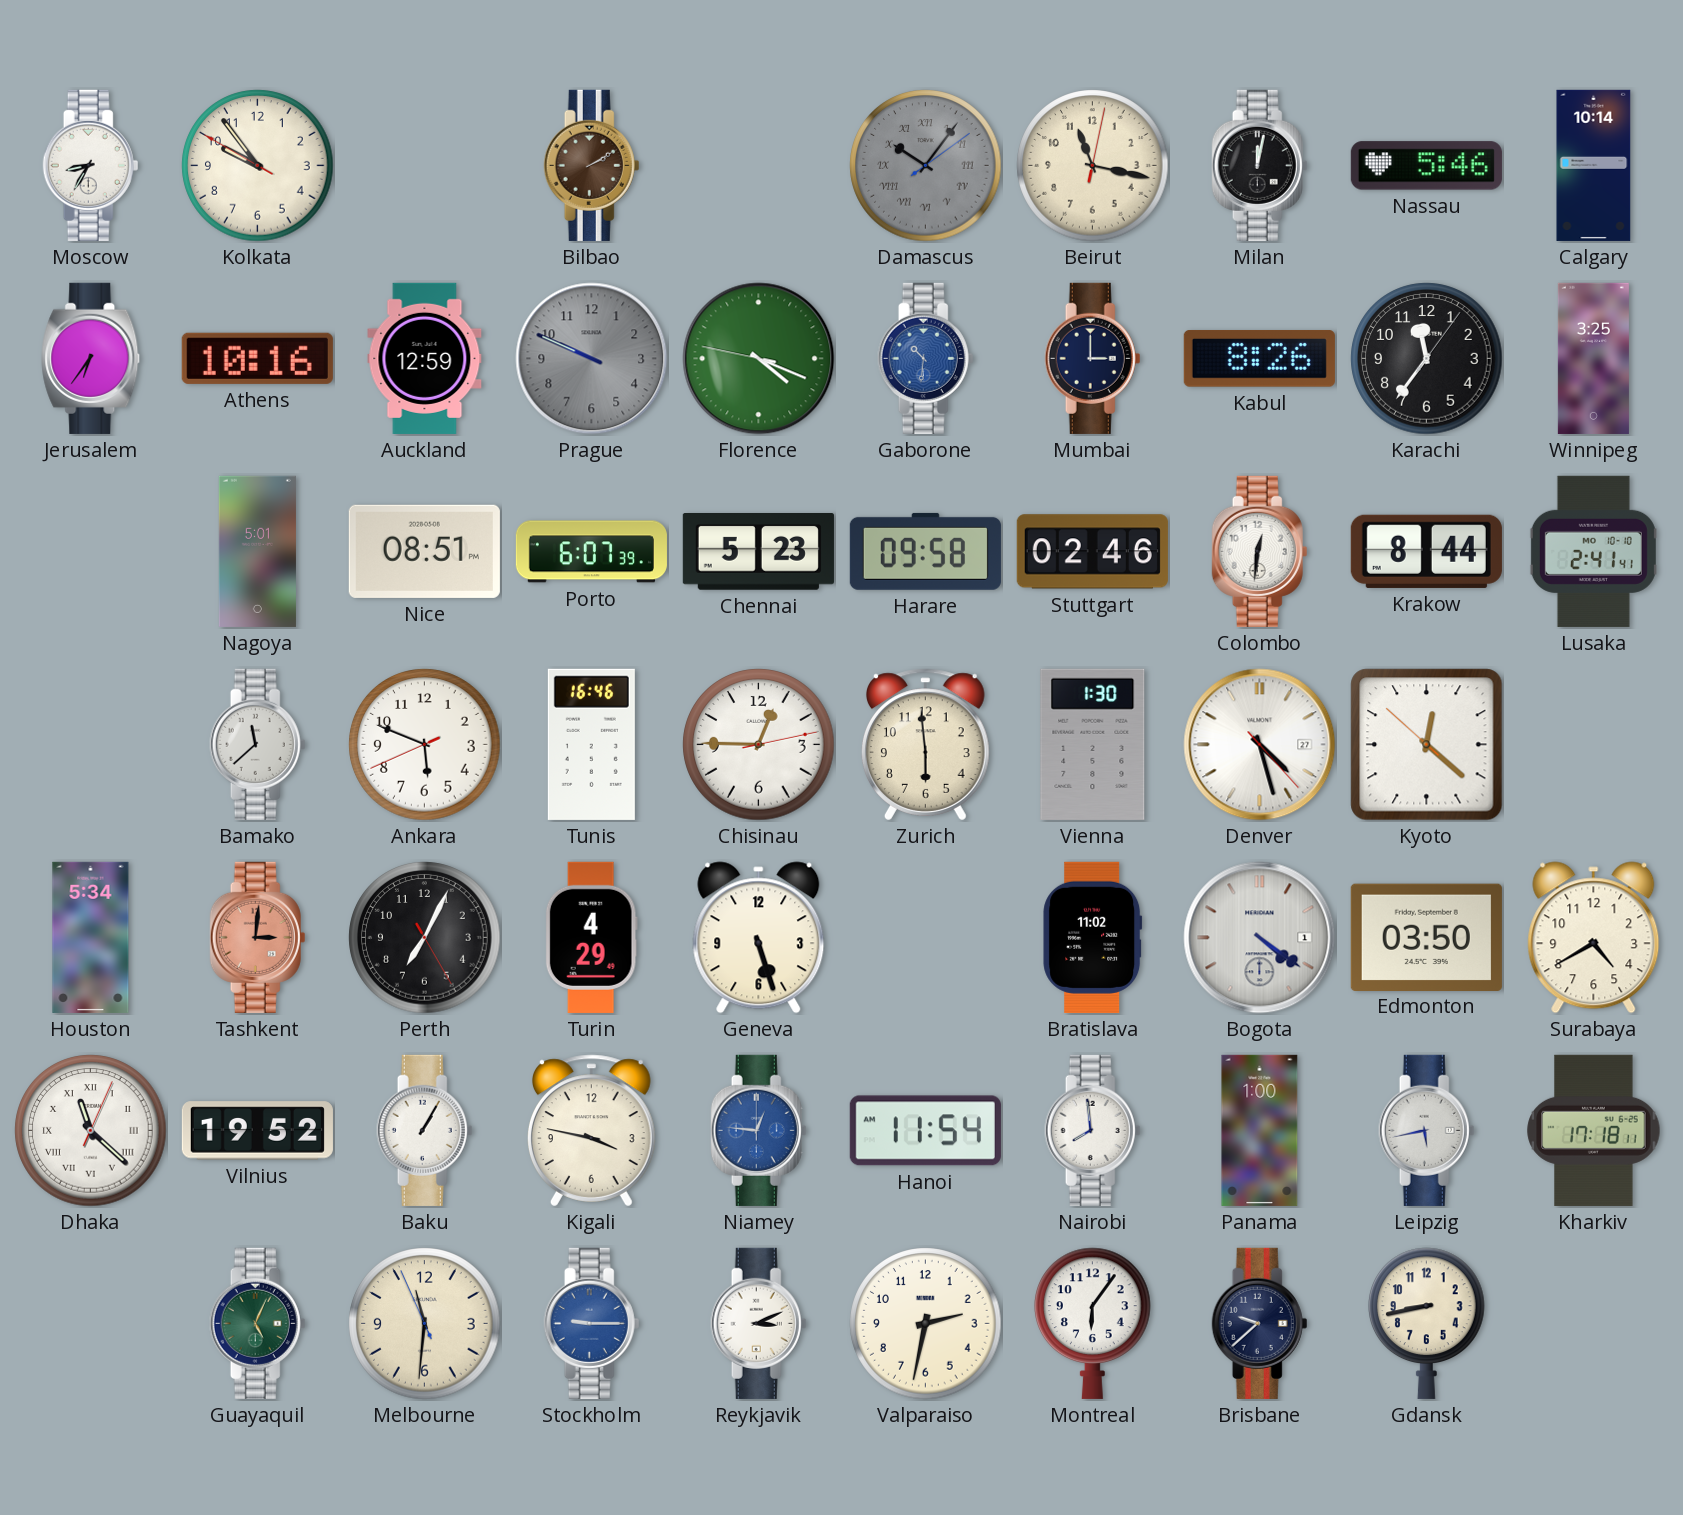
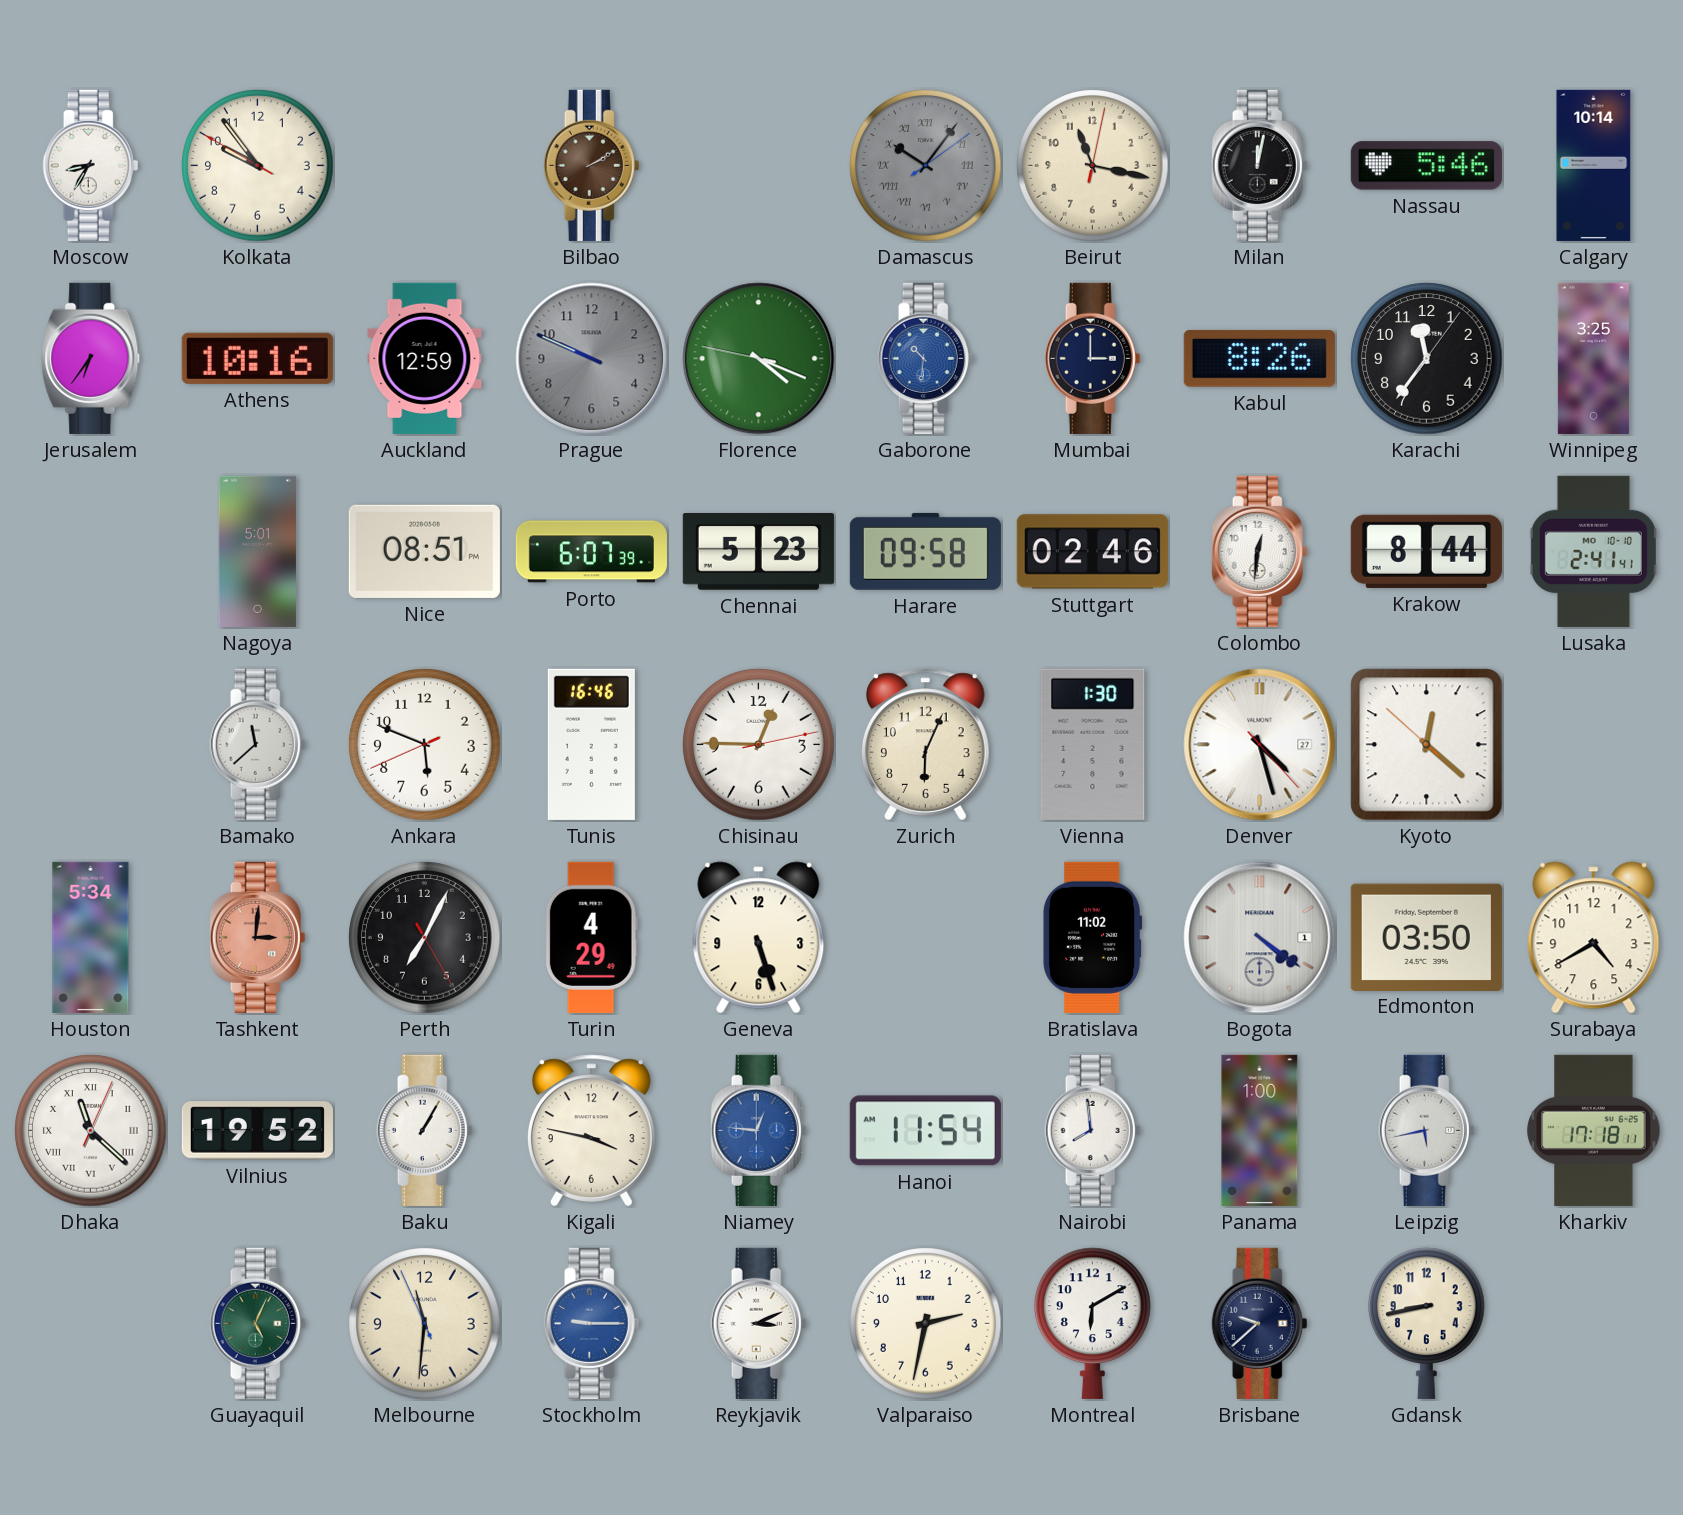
Zurich: 5:59 -> 6:04
Montreal: 6:06 -> 6:10
